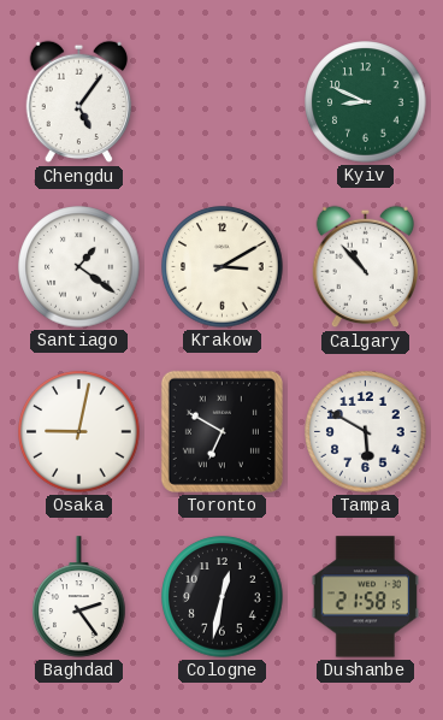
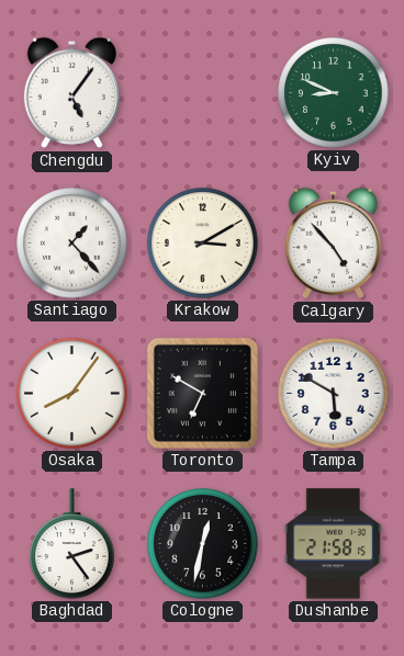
Santiago: 1:21 -> 1:23
Calgary: 10:53 -> 4:53
Osaka: 9:02 -> 8:06
